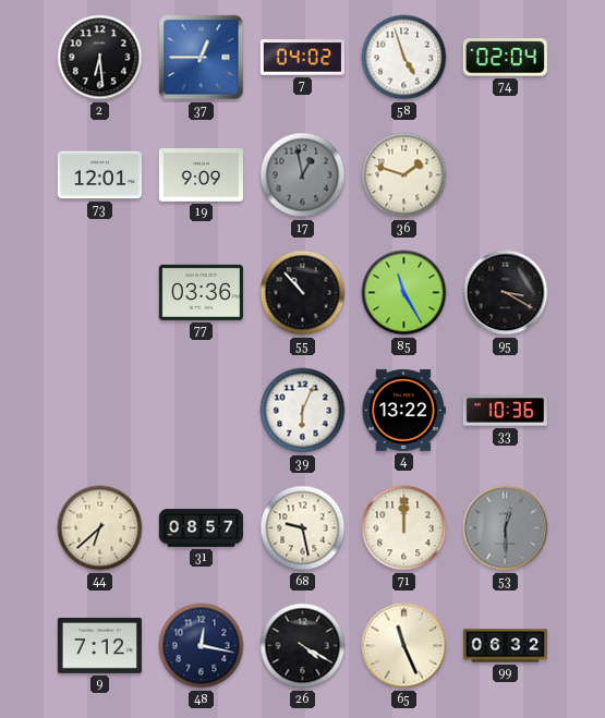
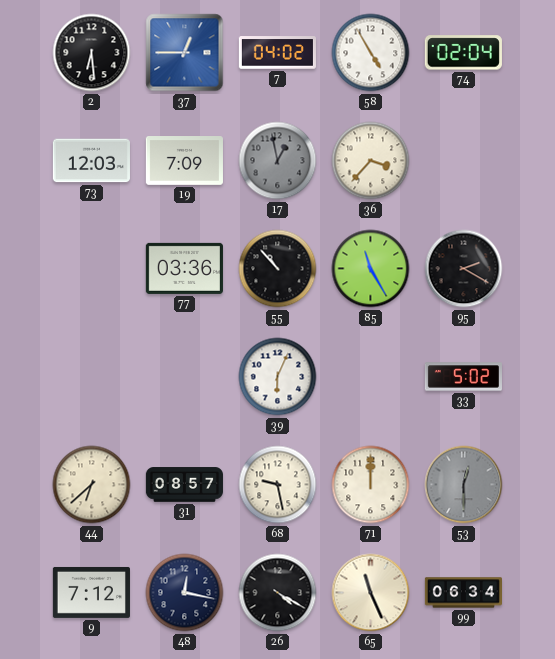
58: 4:57 -> 4:55
73: 12:01 -> 12:03
19: 9:09 -> 7:09
36: 1:48 -> 3:37
95: 3:20 -> 2:20
4: 13:22 -> none
33: 10:36 -> 5:02
99: 06:32 -> 06:34
